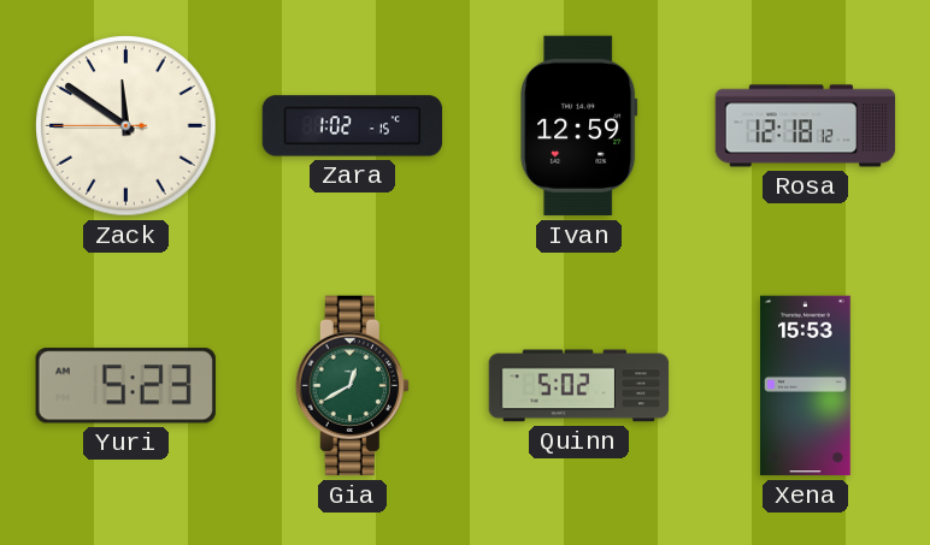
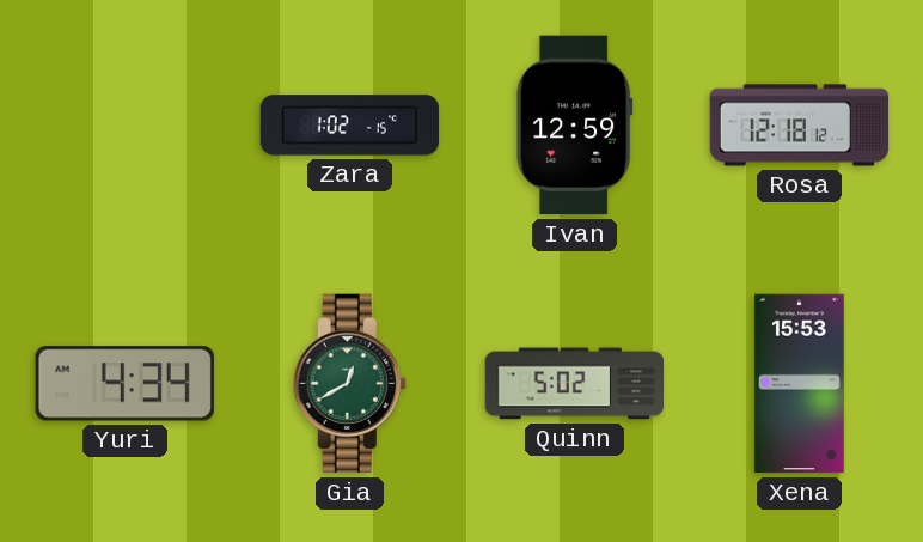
Zack: 11:50 -> none
Yuri: 5:23 -> 4:34
